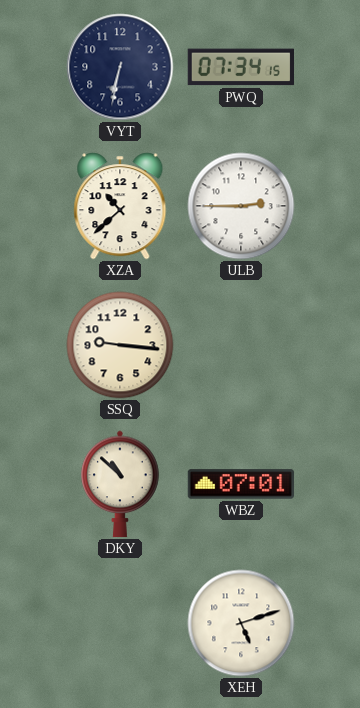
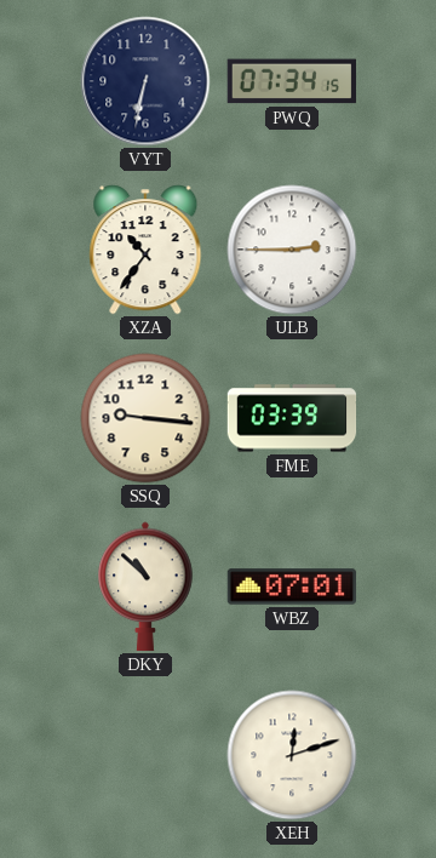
XZA: 10:38 -> 10:36
FME: none -> 03:39
XEH: 5:12 -> 12:12
